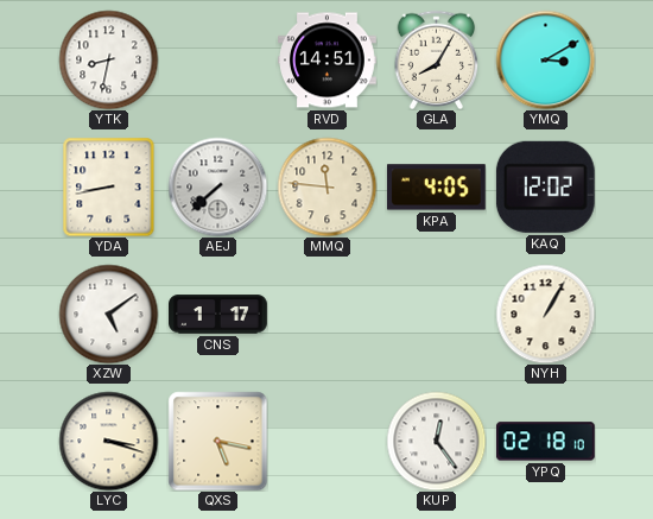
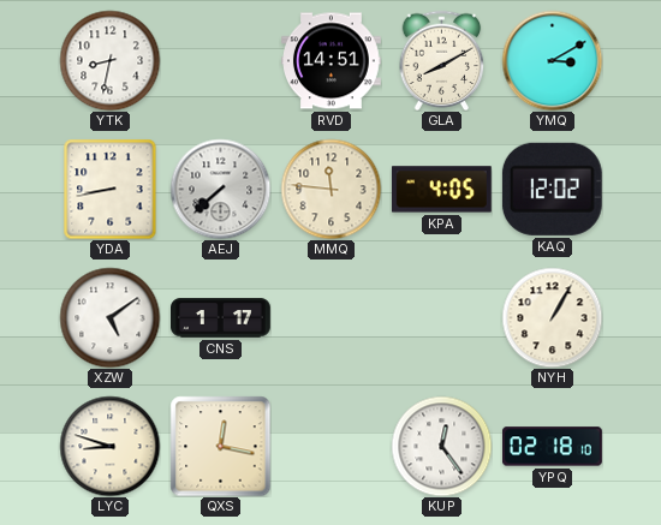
GLA: 8:05 -> 8:10
LYC: 3:18 -> 8:48
QXS: 5:17 -> 12:17
